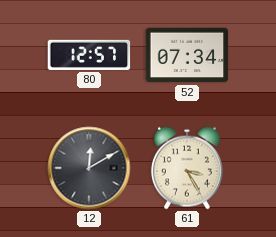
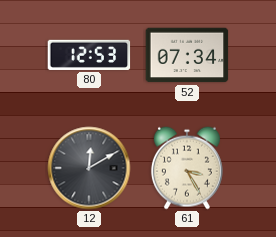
80: 12:57 -> 12:53
